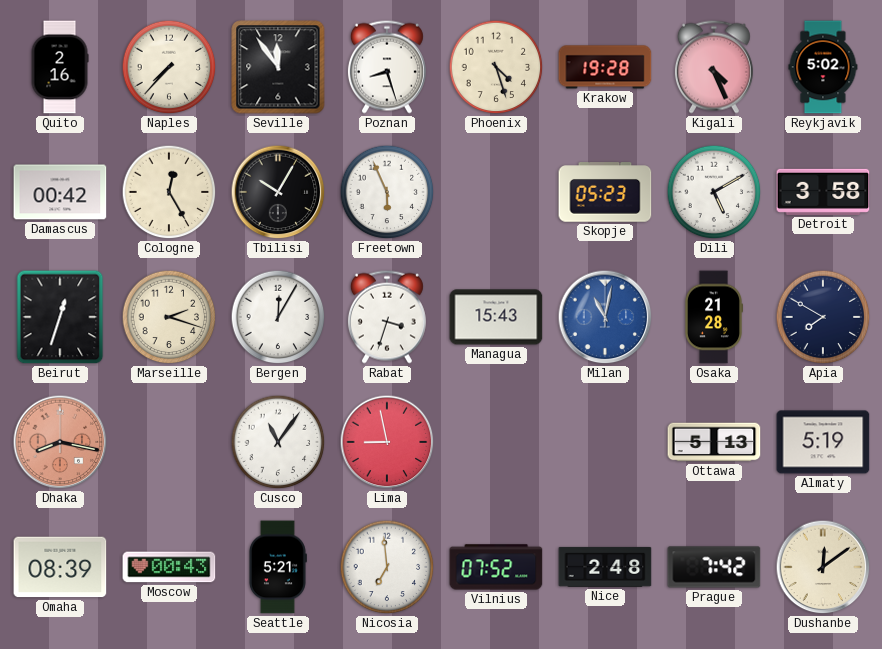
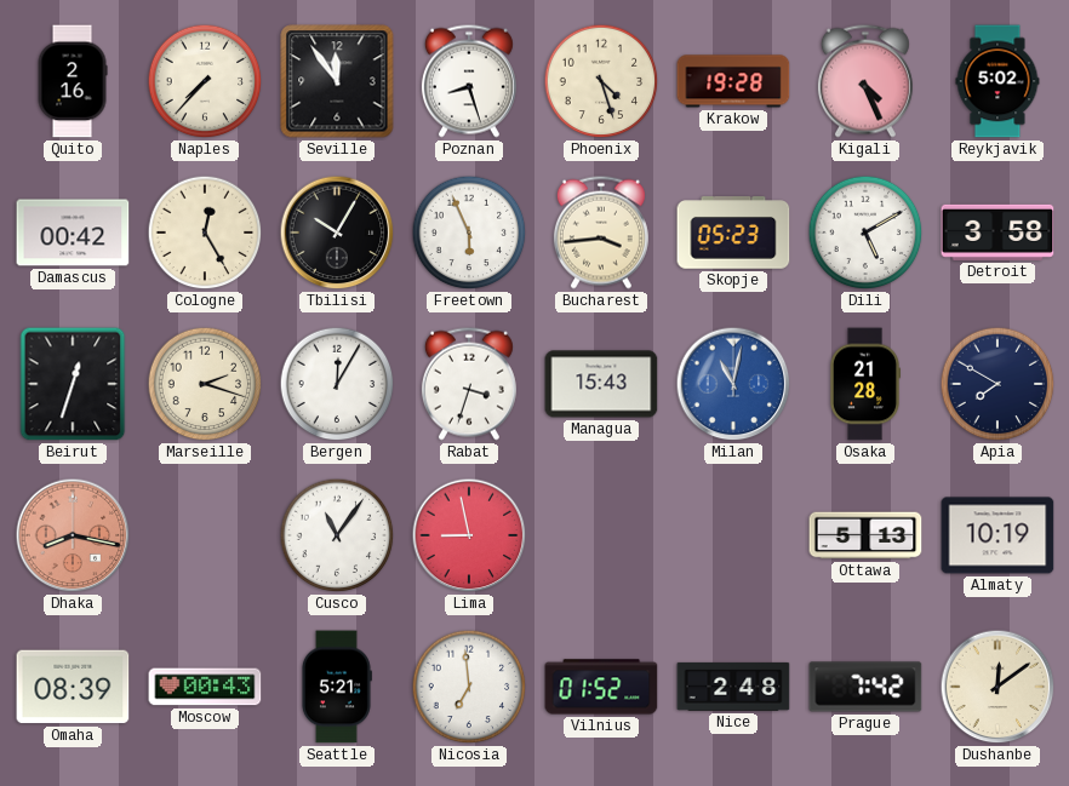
Bucharest: none -> 3:44
Almaty: 5:19 -> 10:19
Vilnius: 07:52 -> 01:52
